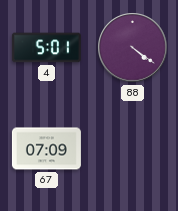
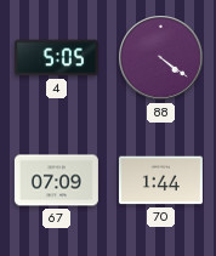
4: 5:01 -> 5:05
70: none -> 1:44
